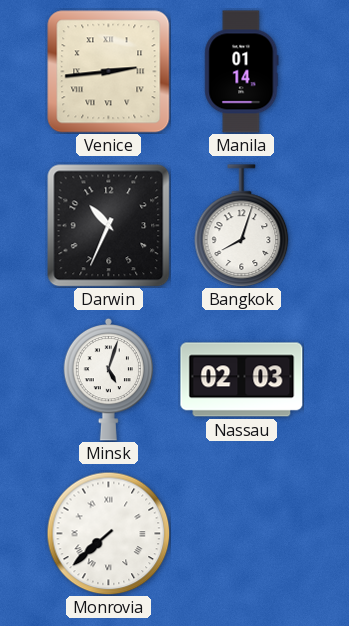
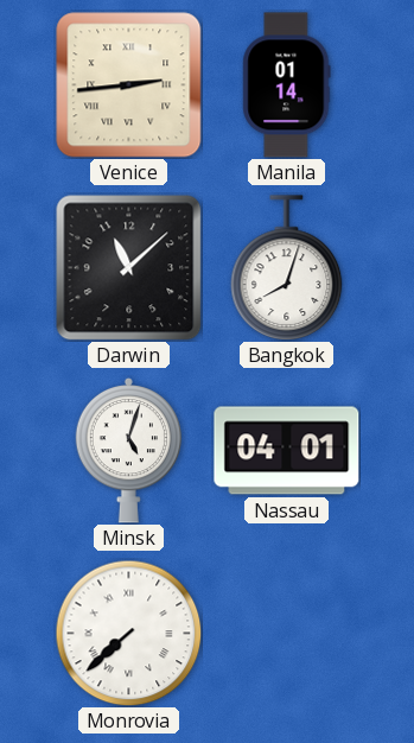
Darwin: 10:34 -> 11:08
Nassau: 02:03 -> 04:01
